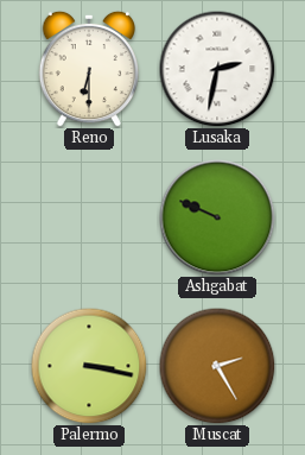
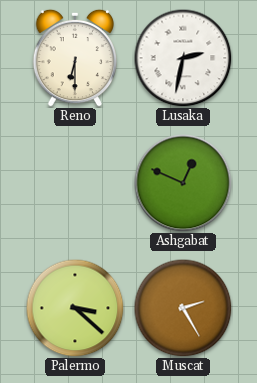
Ashgabat: 9:49 -> 12:49
Palermo: 3:17 -> 3:22
